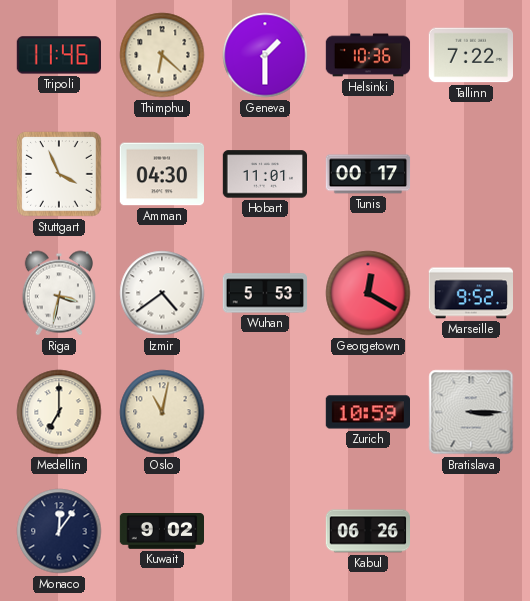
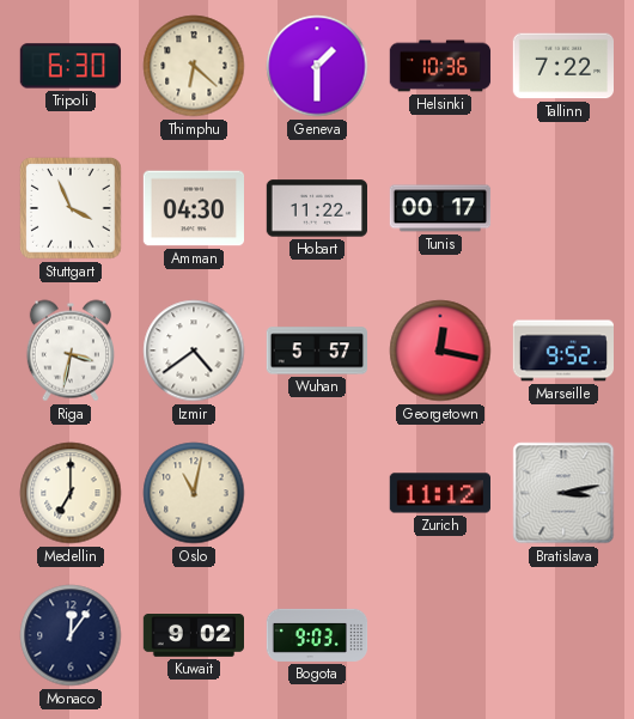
Tripoli: 11:46 -> 6:30
Hobart: 11:01 -> 11:22
Wuhan: 5:53 -> 5:57
Georgetown: 12:20 -> 12:17
Zurich: 10:59 -> 11:12
Bratislava: 3:15 -> 3:13
Bogota: none -> 9:03
Kabul: 06:26 -> none
